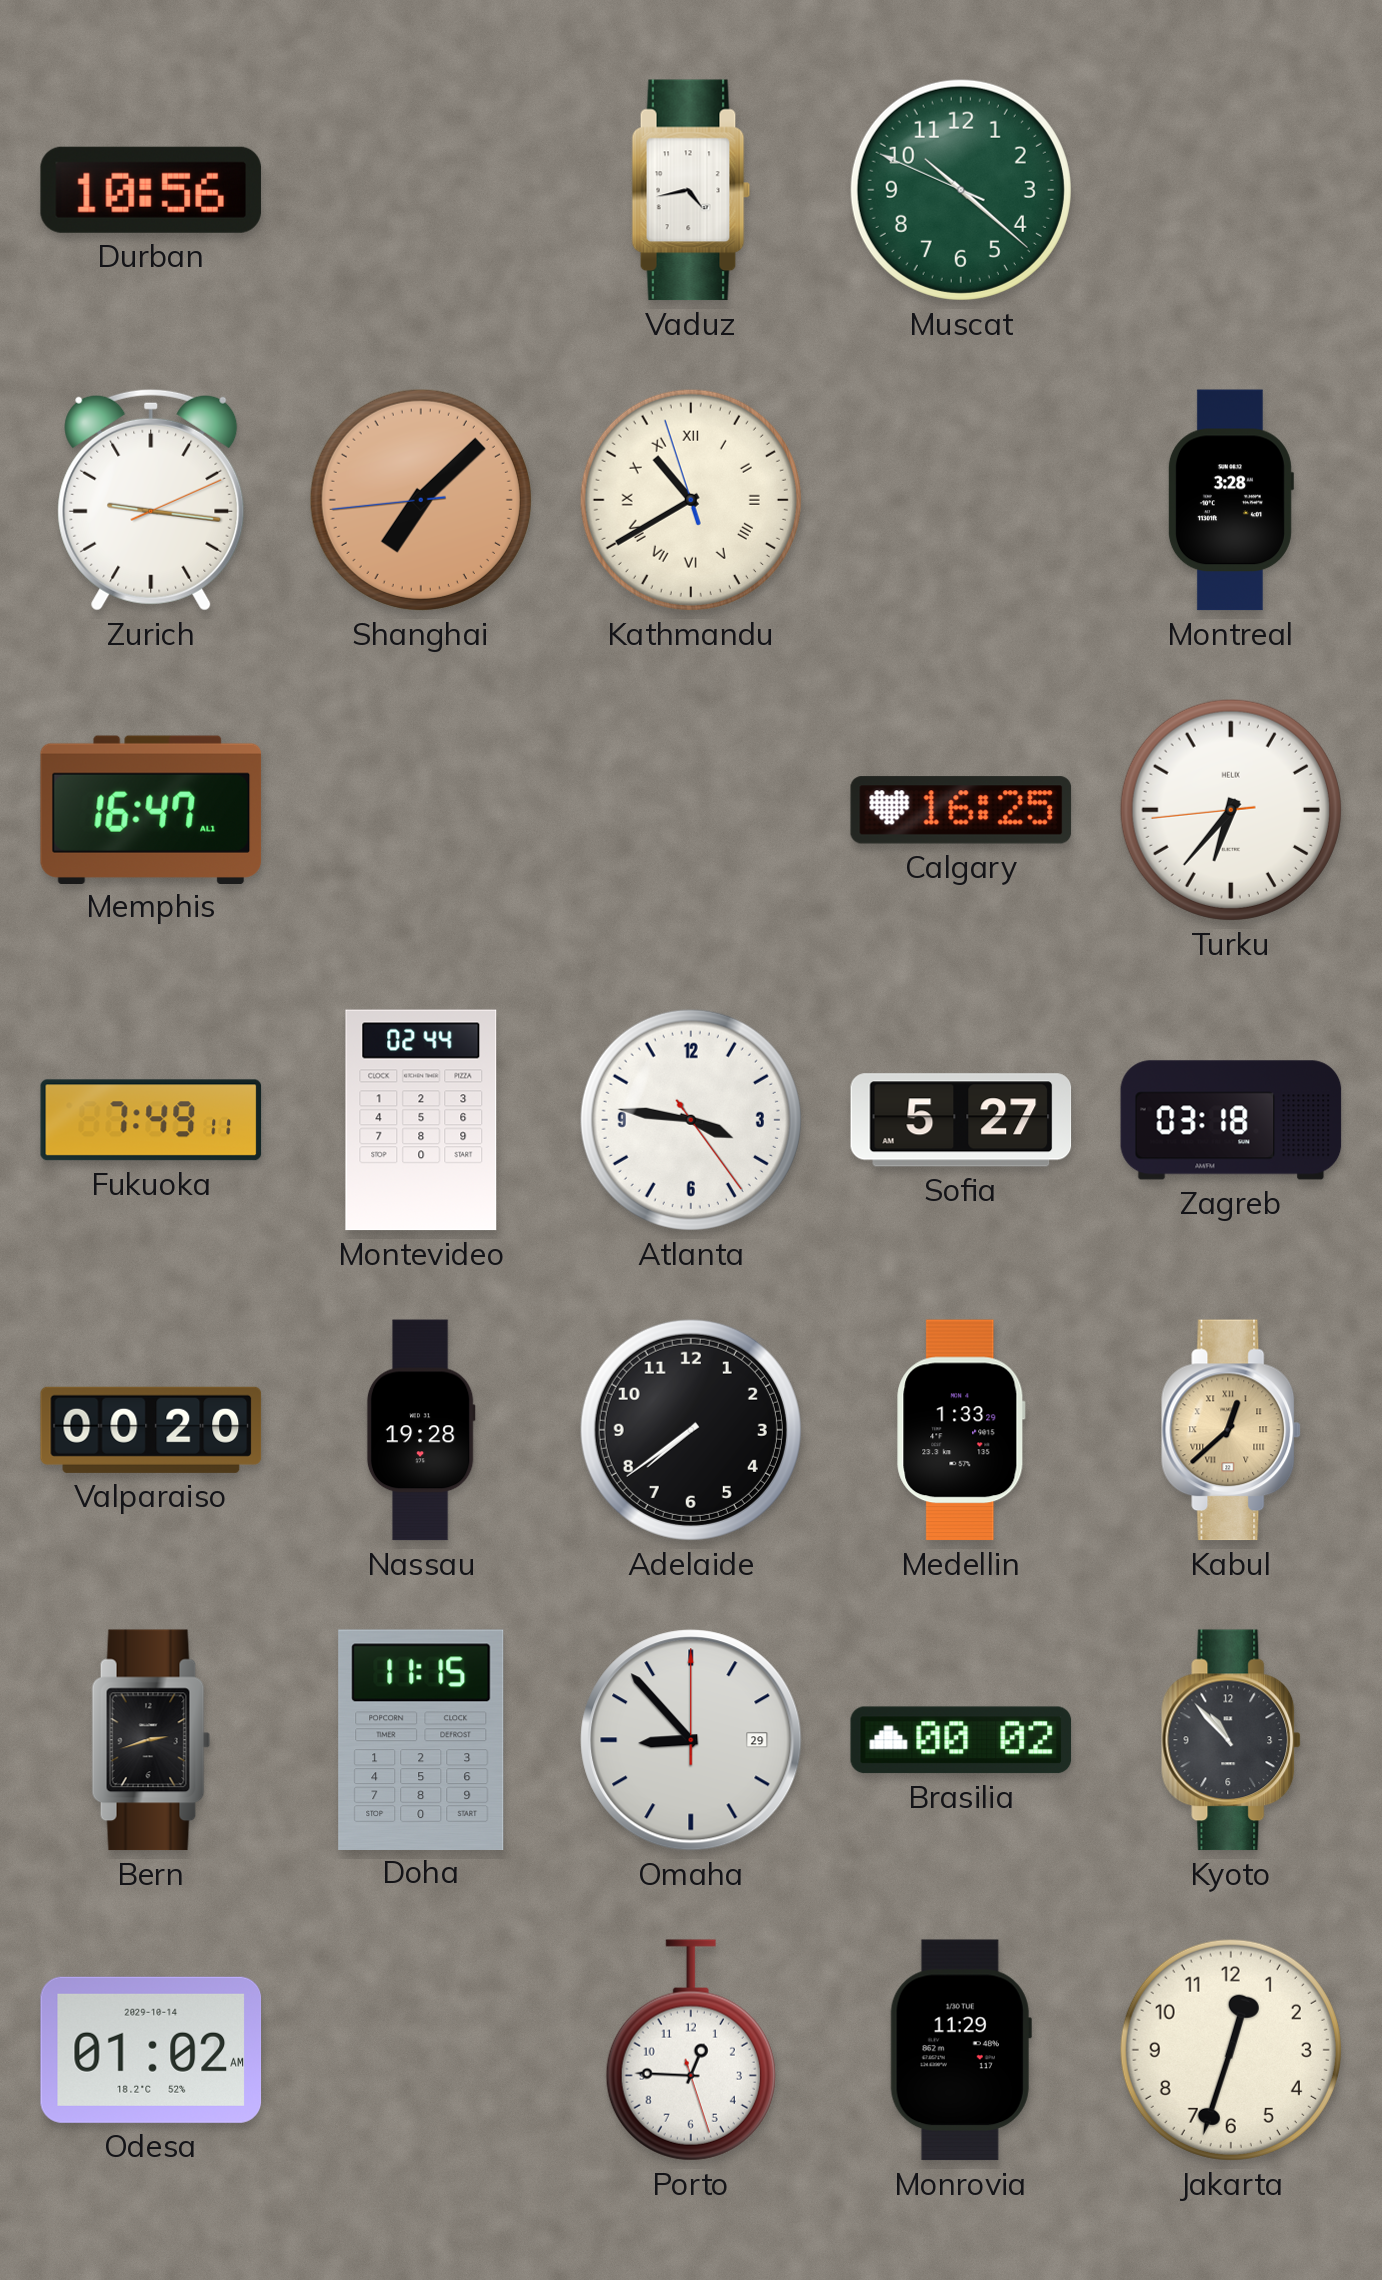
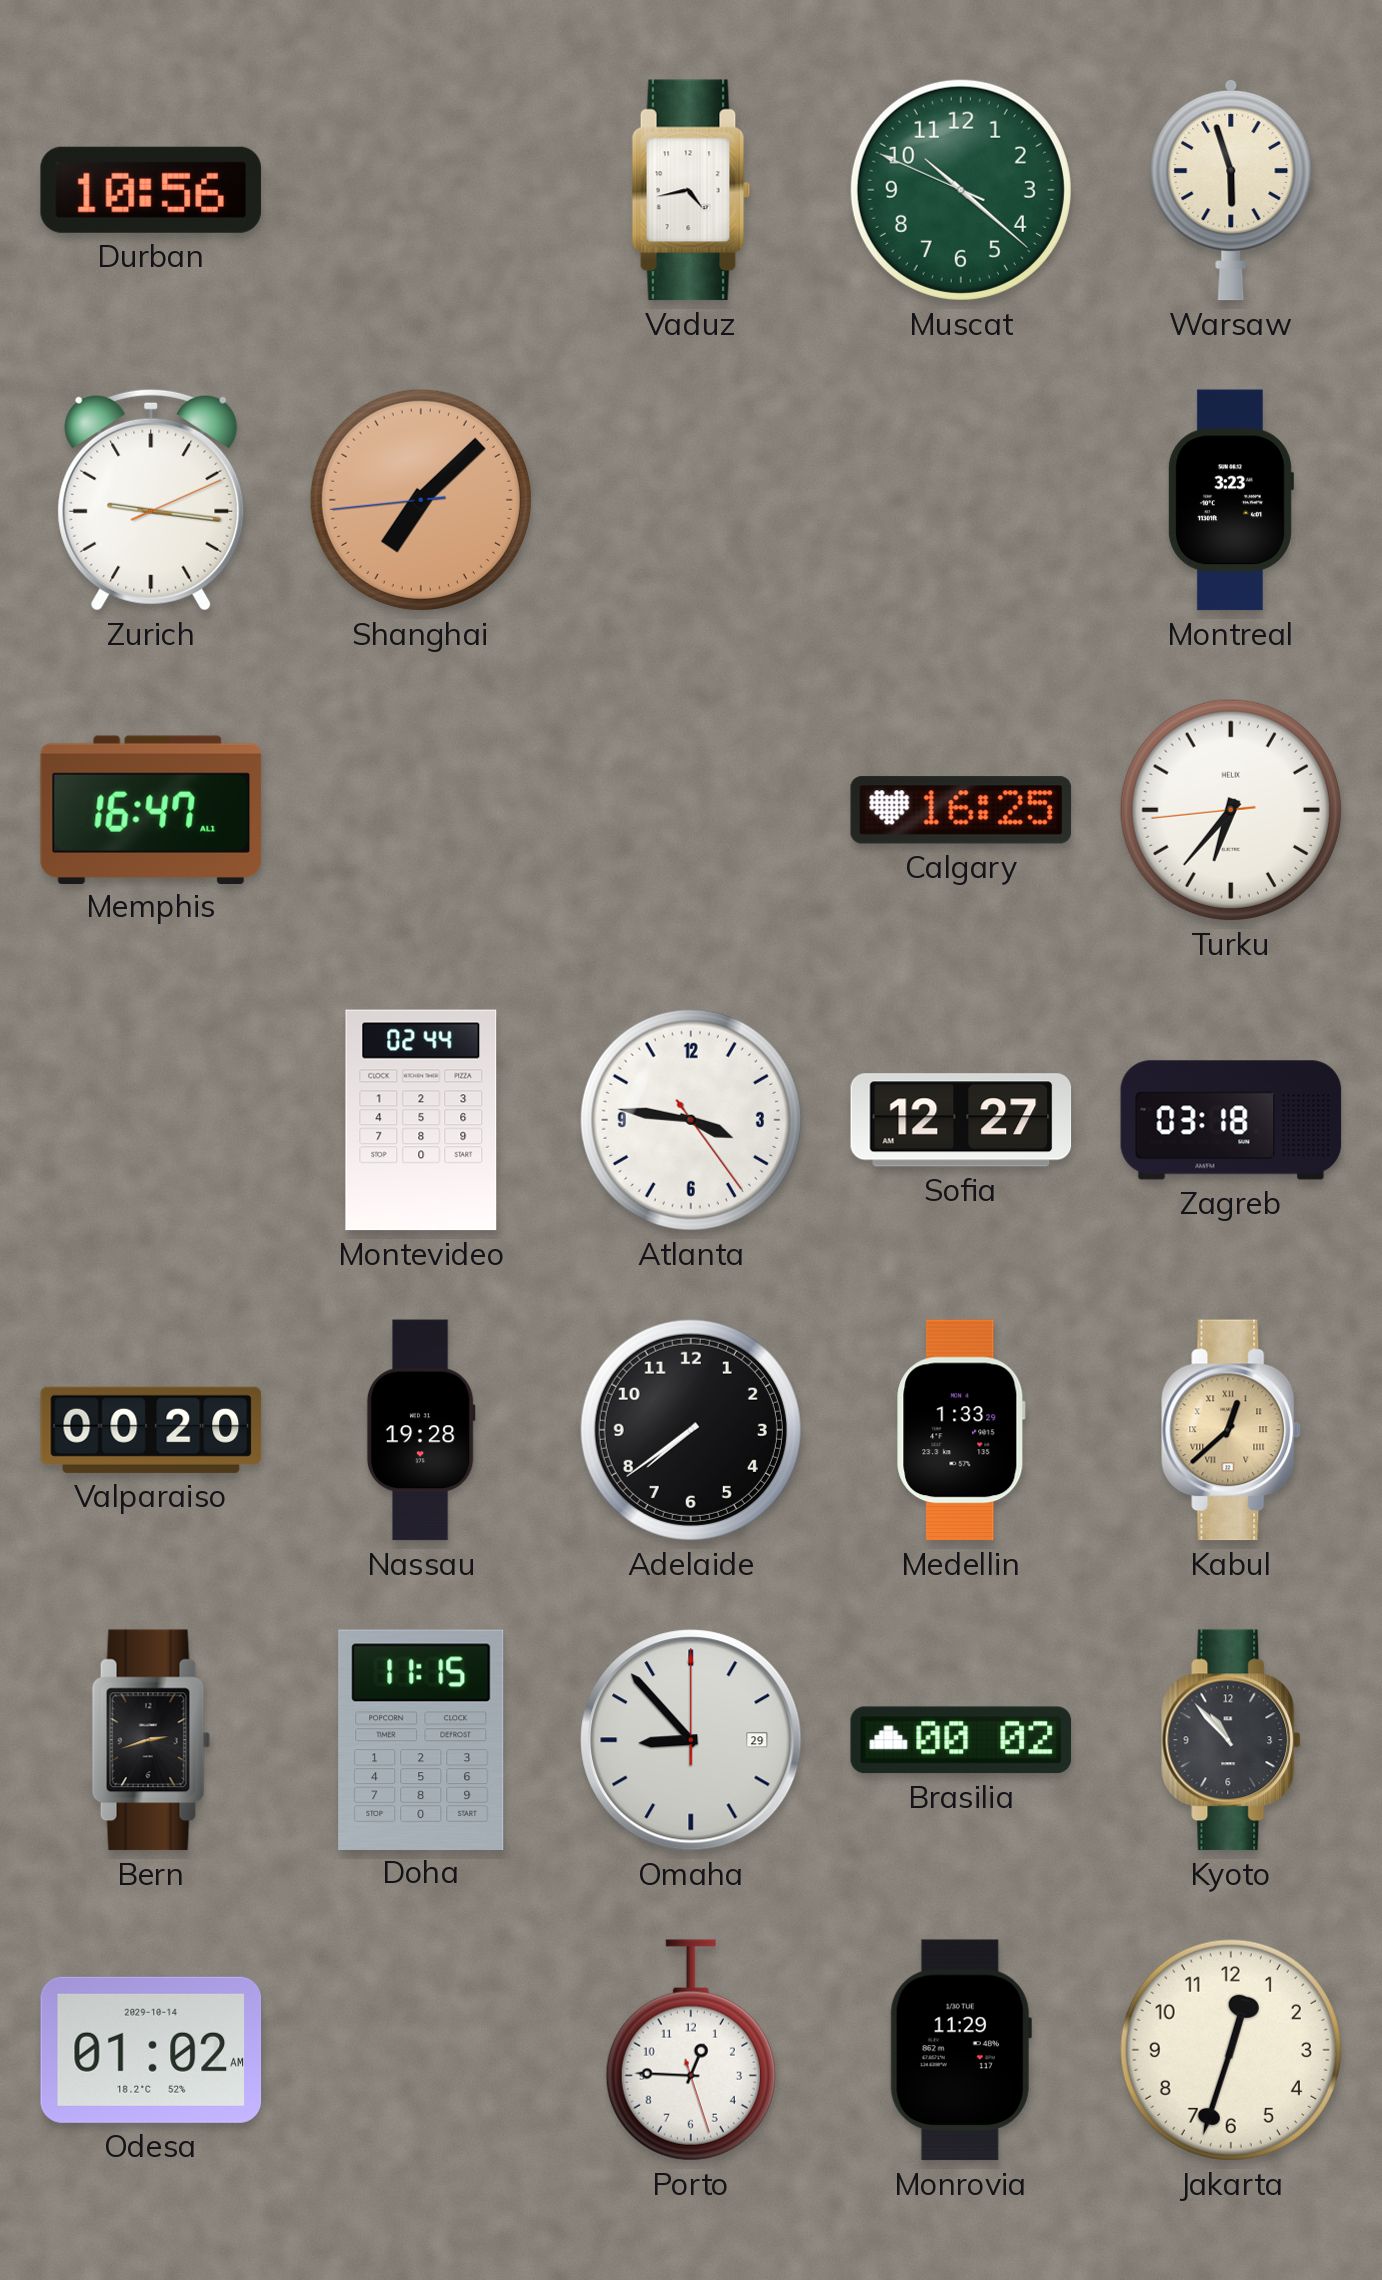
Warsaw: none -> 5:57
Kathmandu: 10:39 -> none
Montreal: 3:28 -> 3:23
Fukuoka: 7:49 -> none
Sofia: 5:27 -> 12:27
